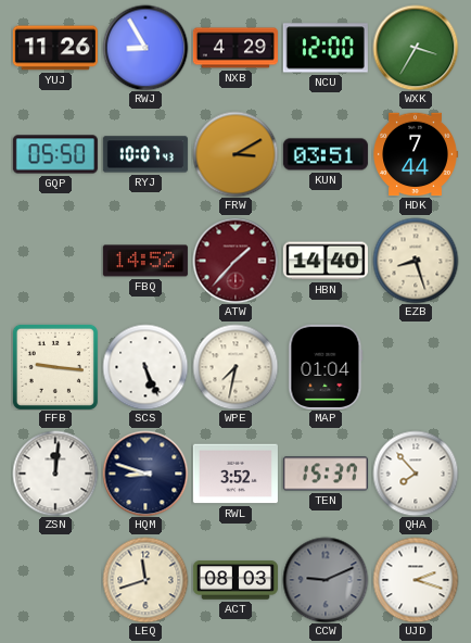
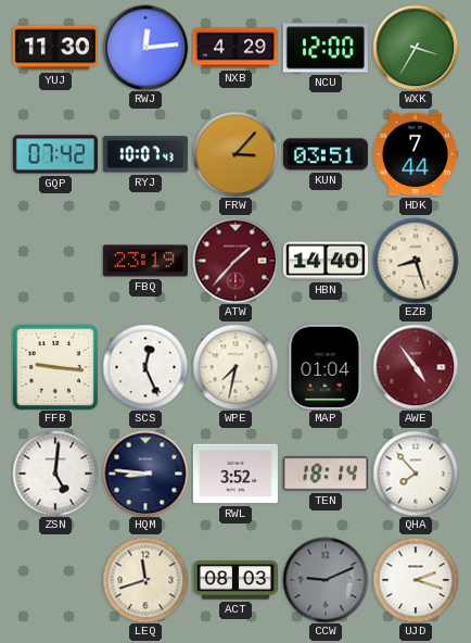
YUJ: 11:26 -> 11:30
RWJ: 8:55 -> 12:14
GQP: 05:50 -> 07:42
FRW: 3:10 -> 3:07
FBQ: 14:52 -> 23:19
SCS: 5:26 -> 12:26
AWE: none -> 4:54
ZSN: 12:01 -> 5:01
HQM: 8:48 -> 8:46
TEN: 15:37 -> 18:14
